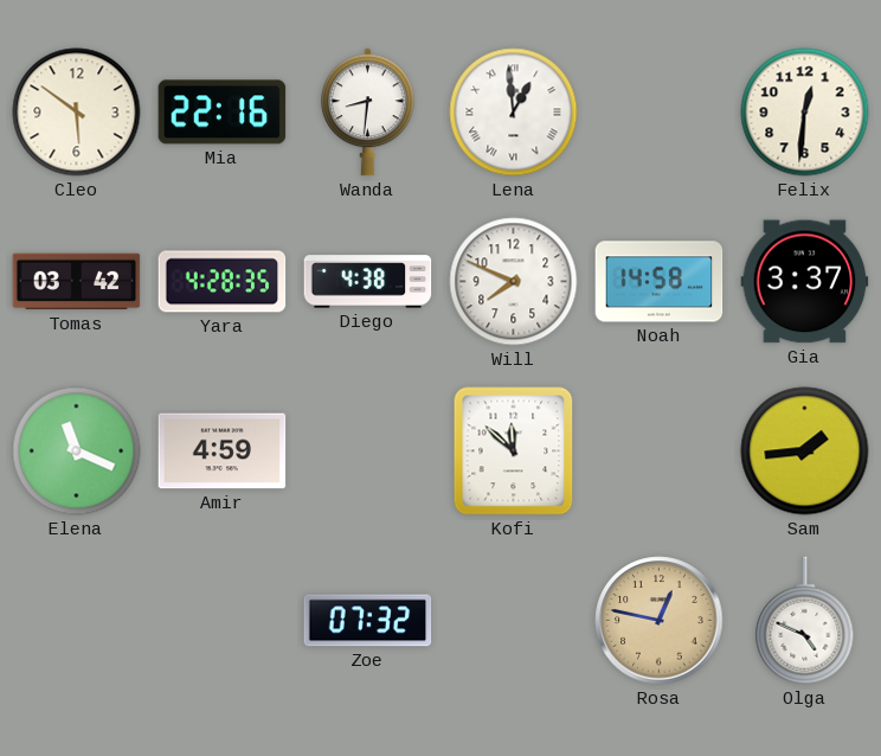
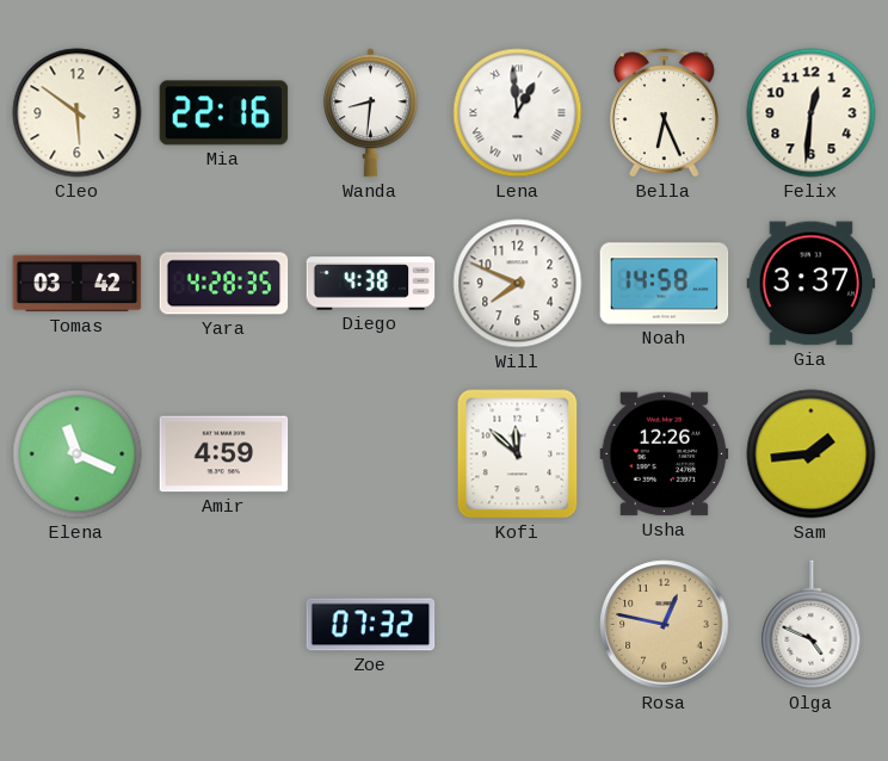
Bella: none -> 6:26
Usha: none -> 12:26
